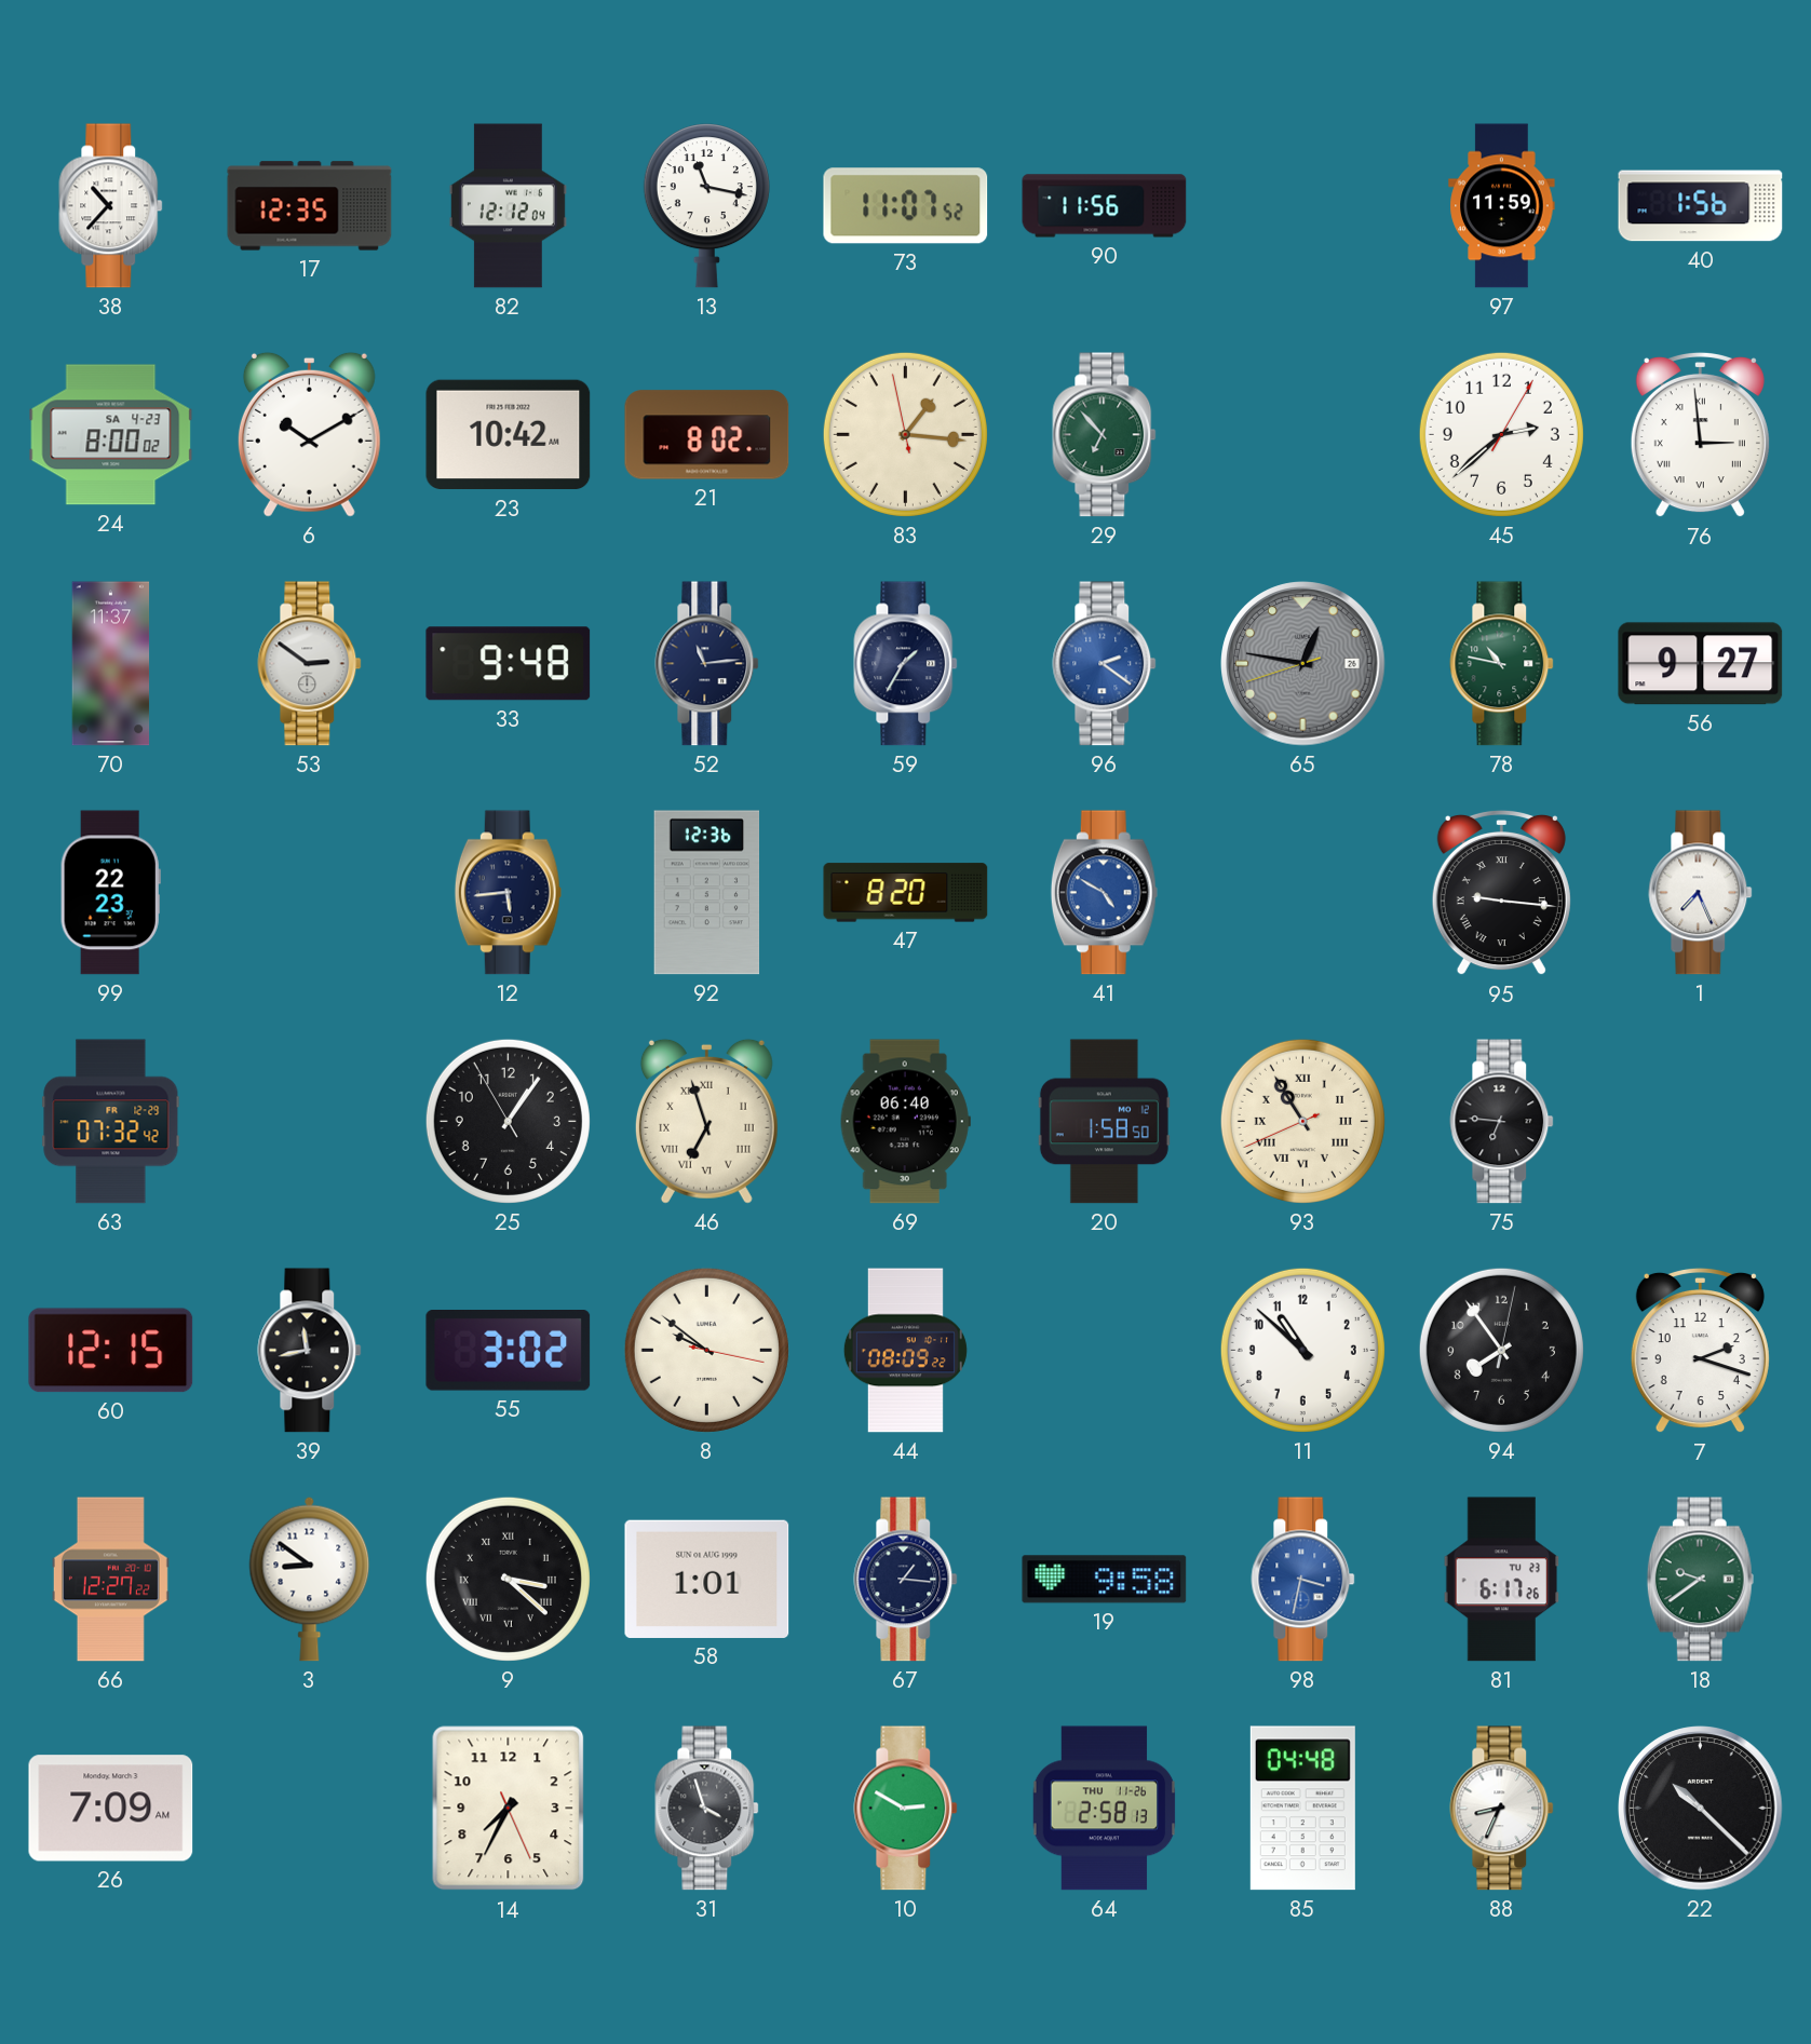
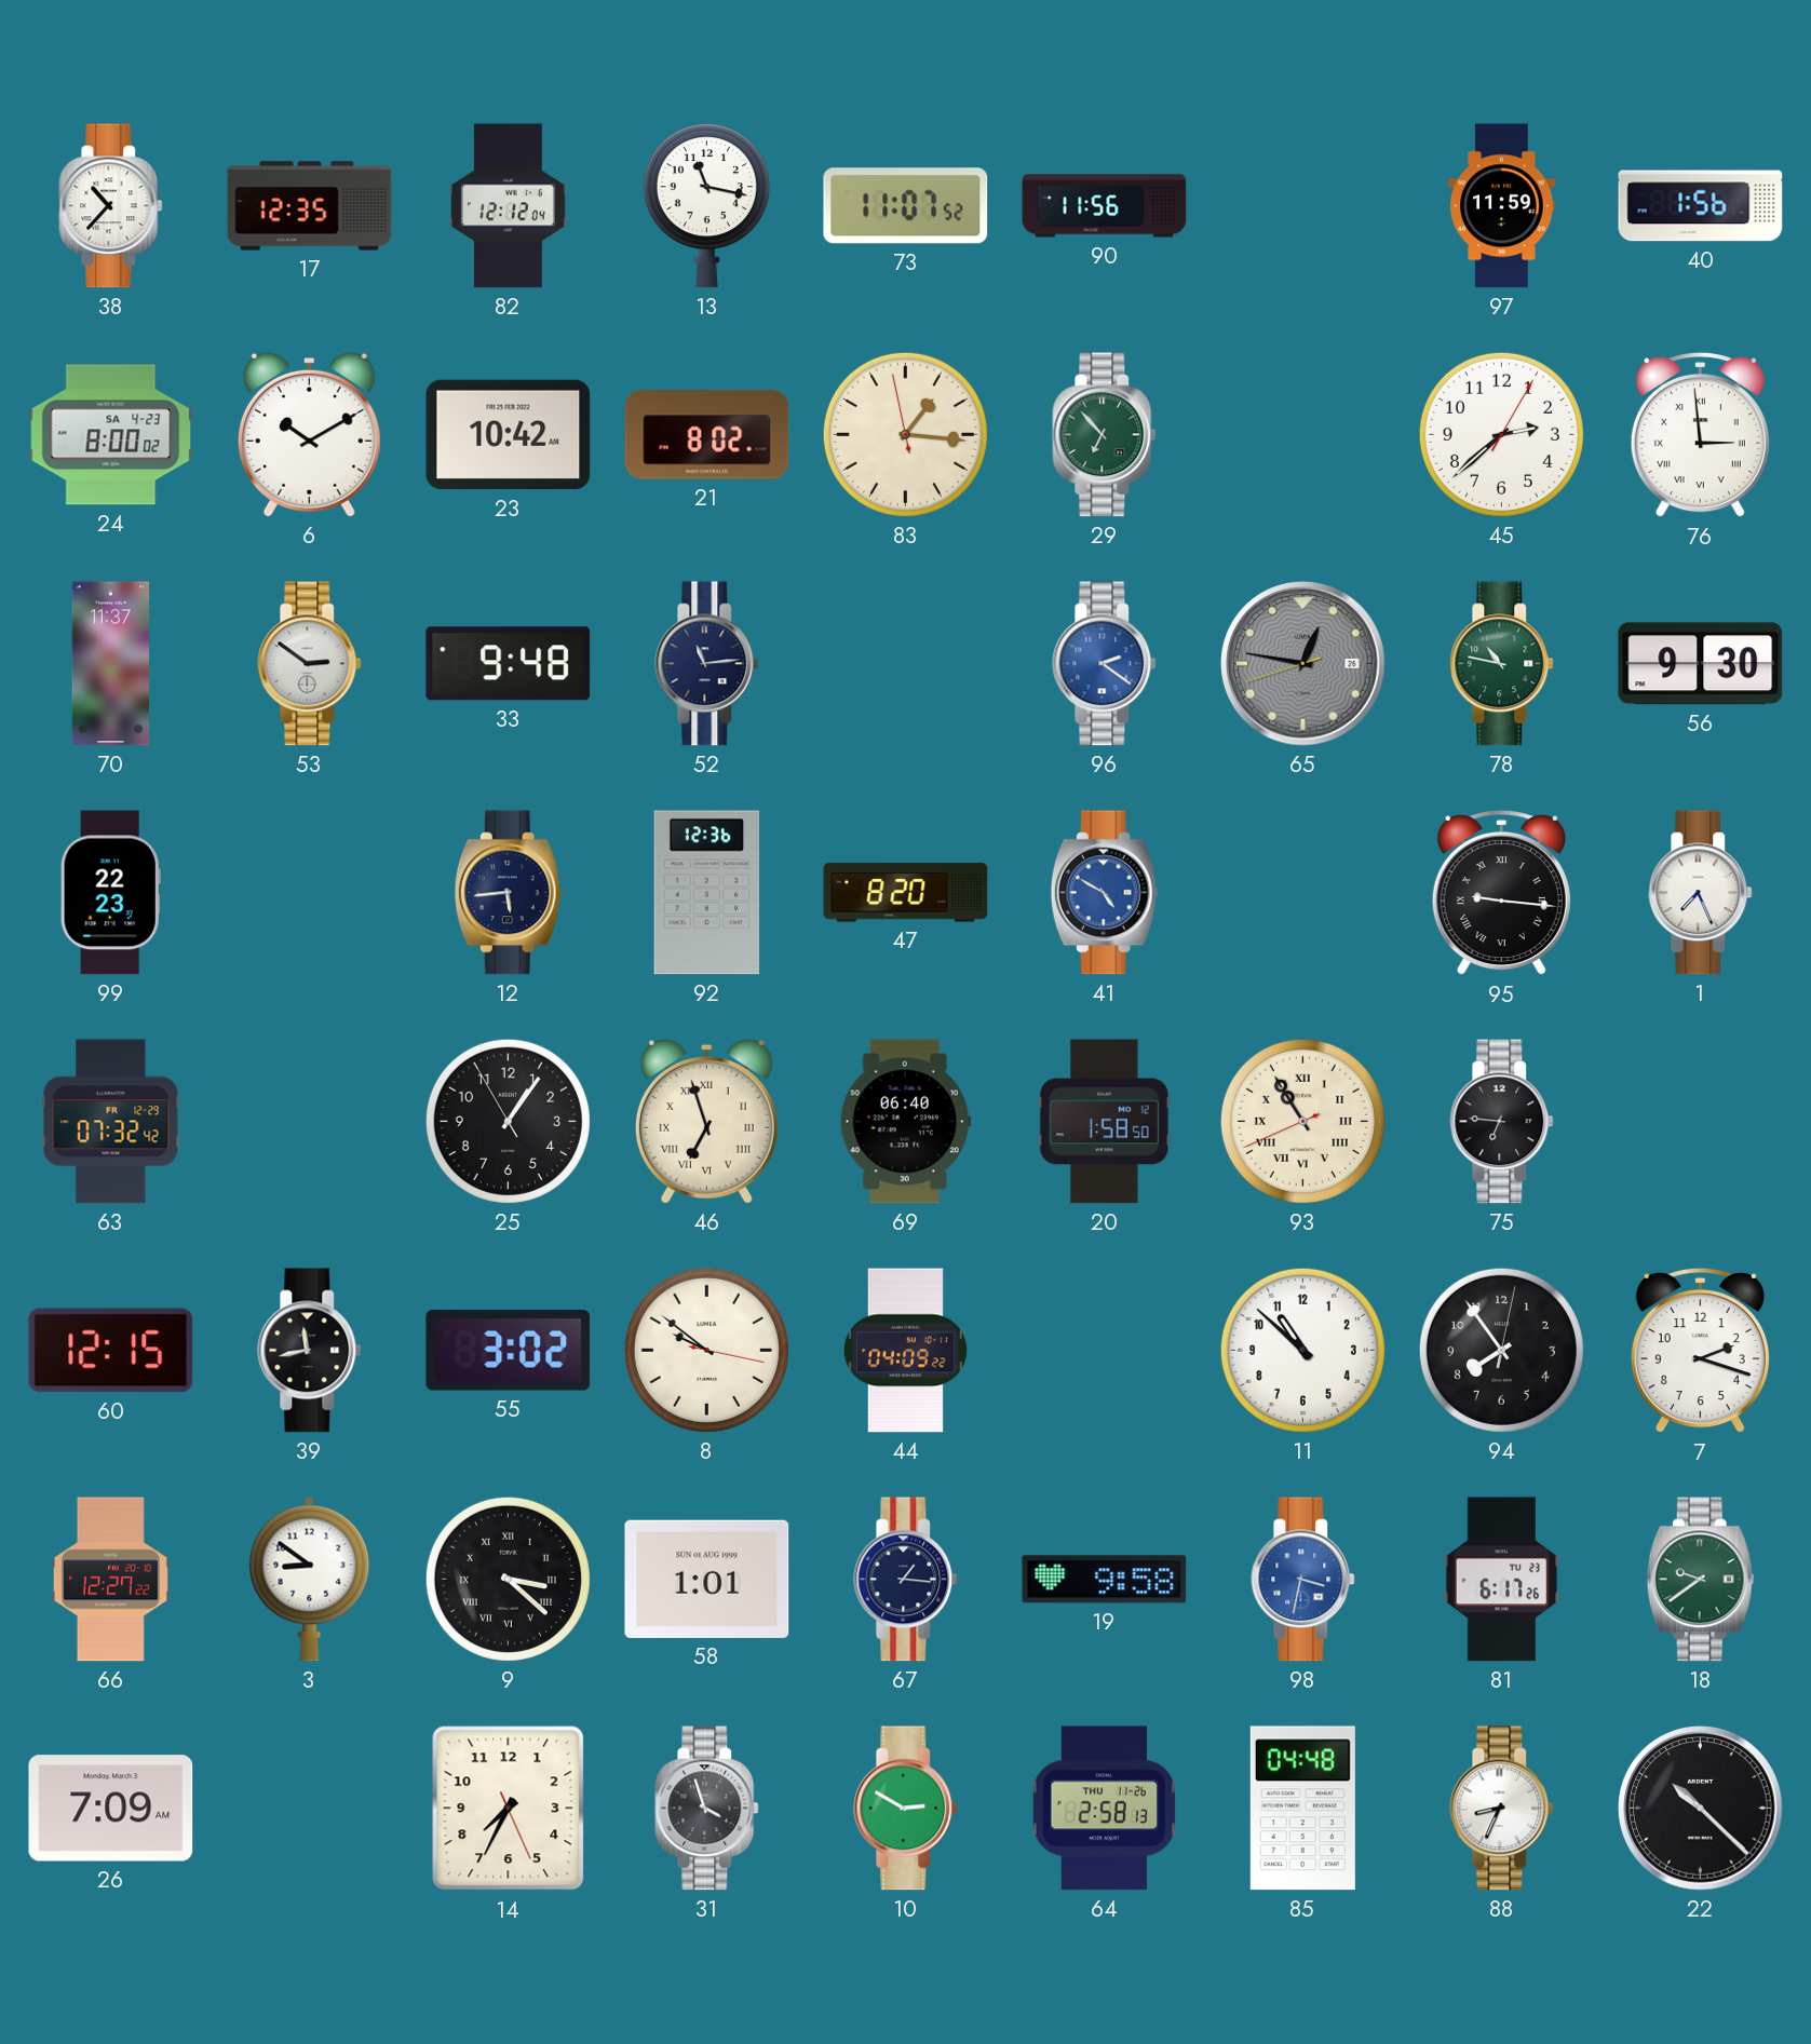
59: 1:35 -> none
56: 9:27 -> 9:30
44: 08:09 -> 04:09
